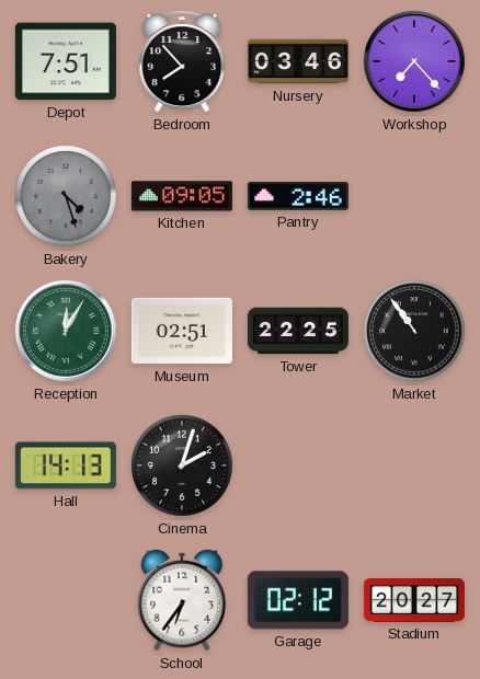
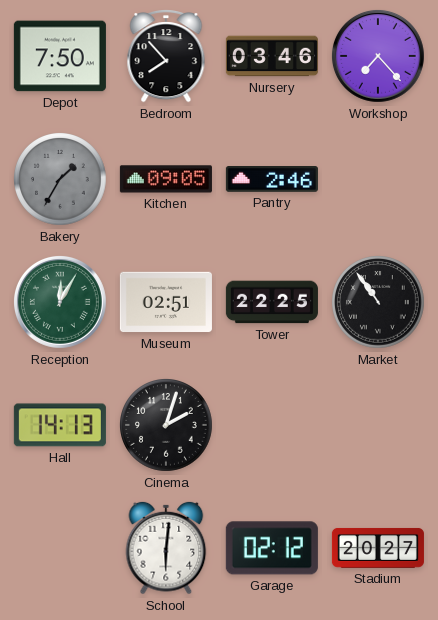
Depot: 7:51 -> 7:50
Bakery: 4:27 -> 1:35
School: 6:36 -> 6:01
